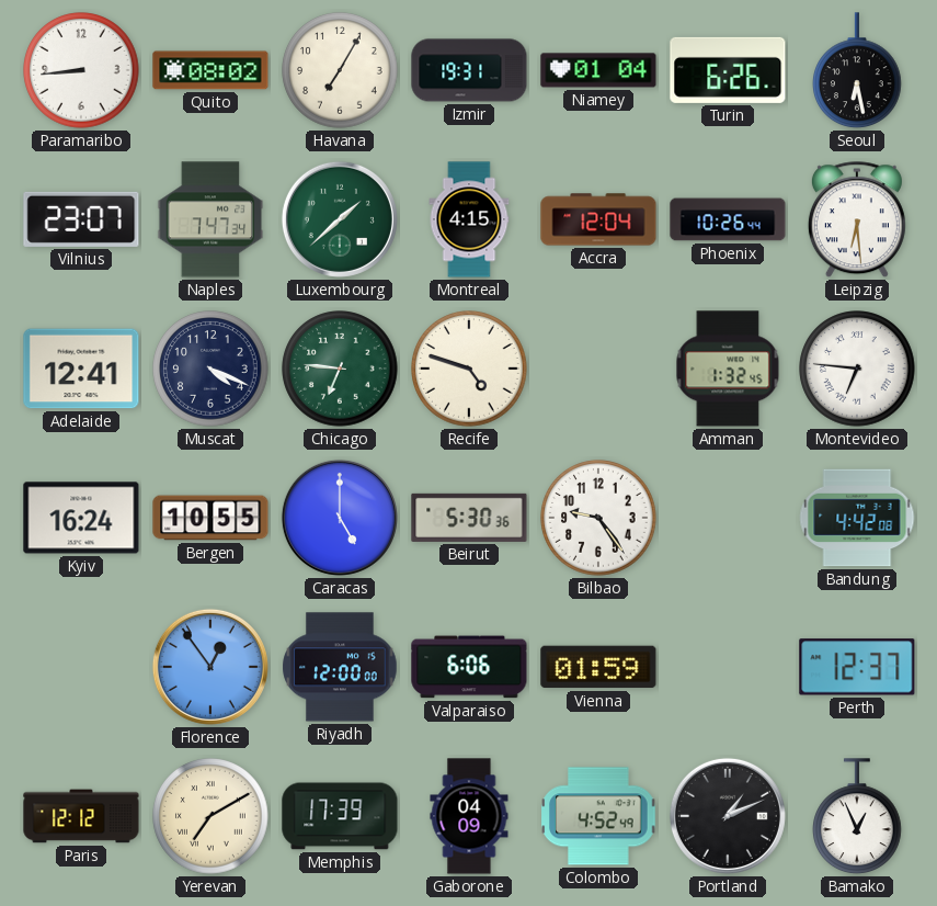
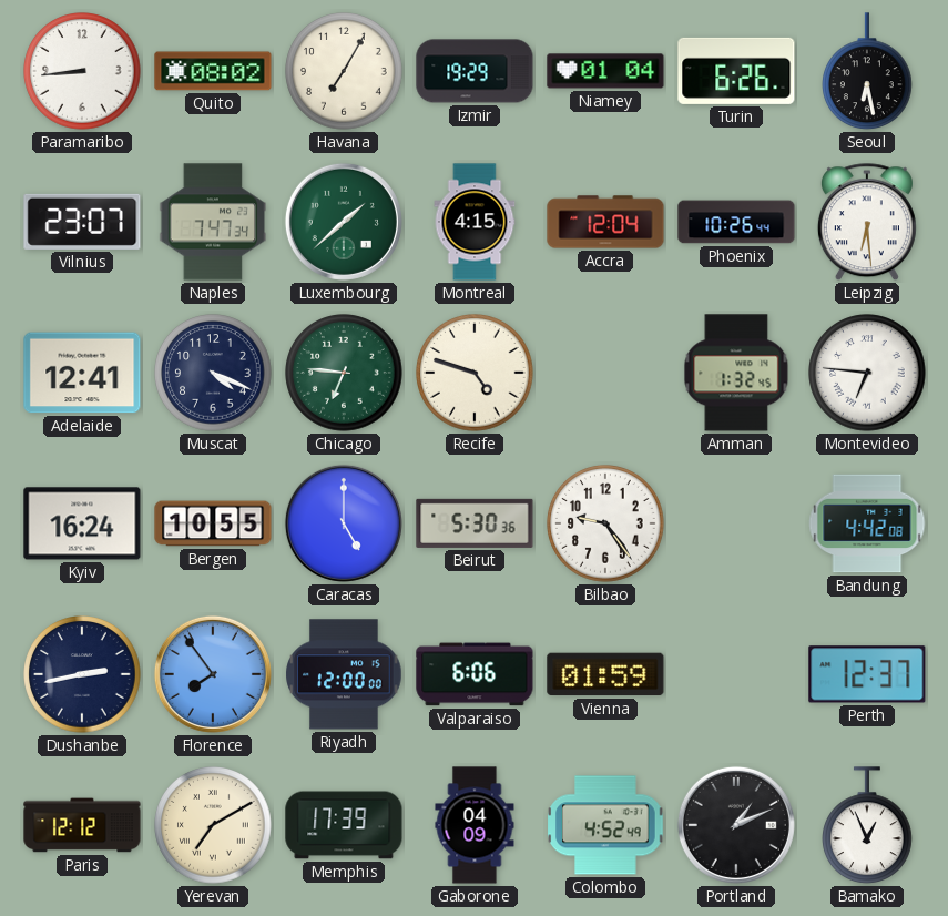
Izmir: 19:31 -> 19:29
Dushanbe: none -> 2:43
Florence: 12:54 -> 7:54
